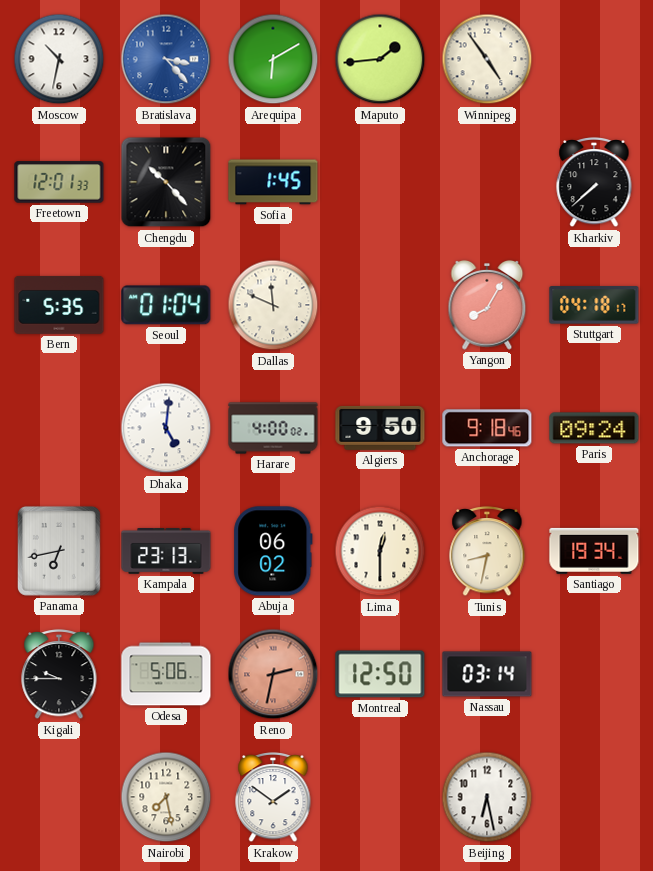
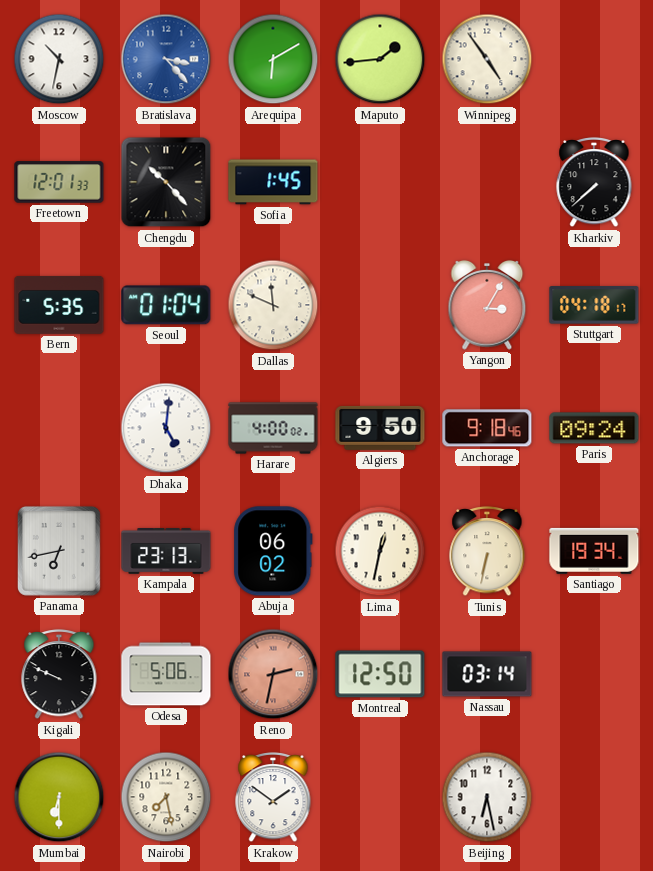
Yangon: 8:05 -> 3:05
Lima: 12:30 -> 12:32
Tunis: 8:32 -> 6:32
Kigali: 9:45 -> 9:49
Mumbai: none -> 6:30
